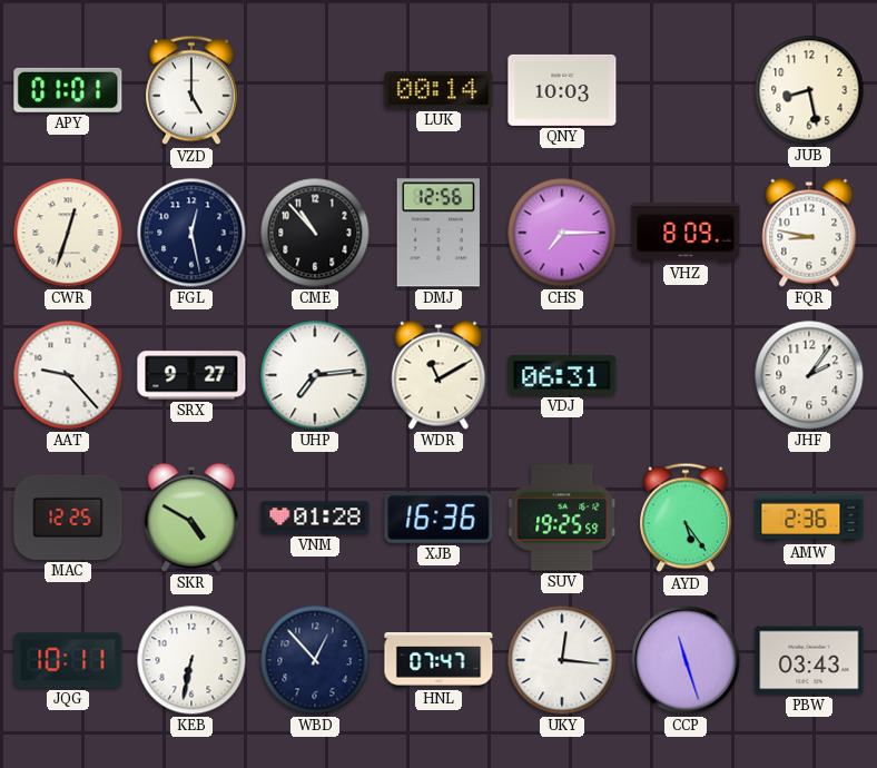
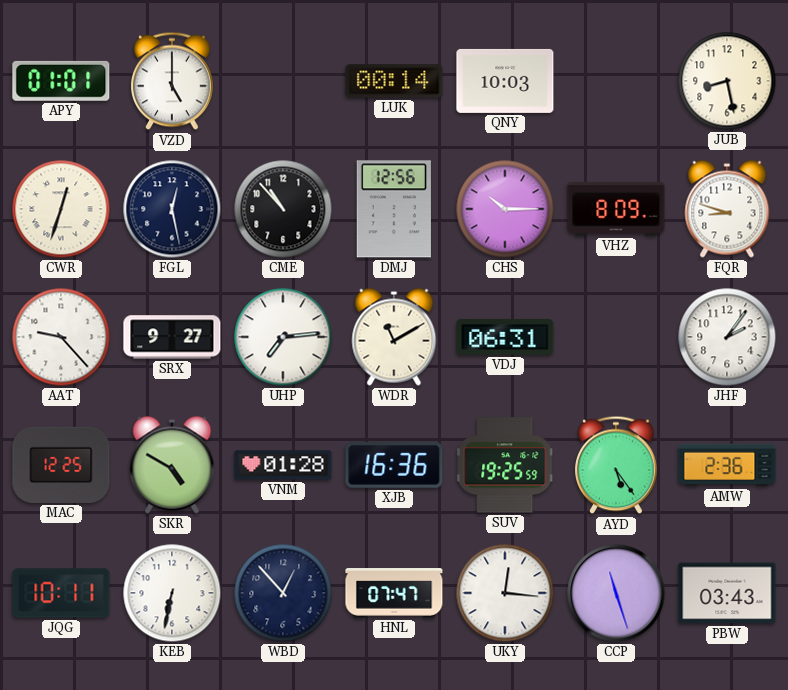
CHS: 7:15 -> 10:15
FQR: 8:47 -> 8:48
